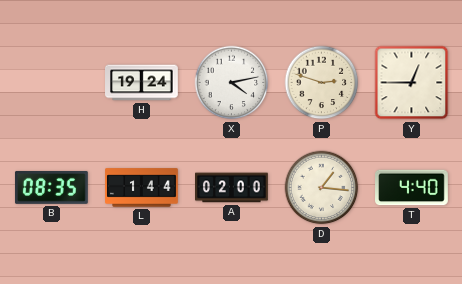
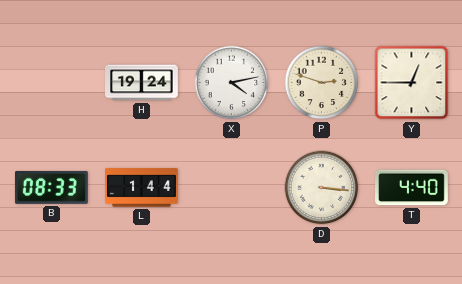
B: 08:35 -> 08:33
A: 02:00 -> none
D: 1:16 -> 3:16
